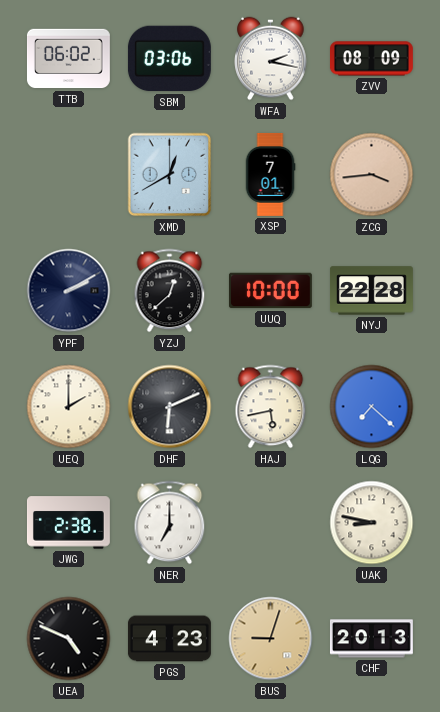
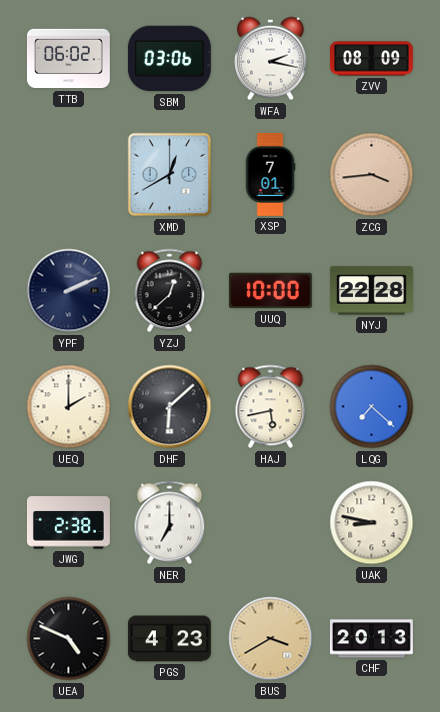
YPF: 2:10 -> 2:11
DHF: 6:11 -> 6:08
BUS: 9:03 -> 3:40
